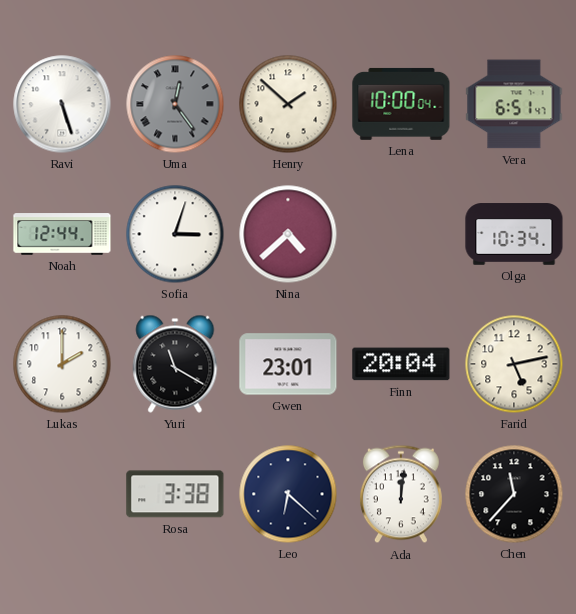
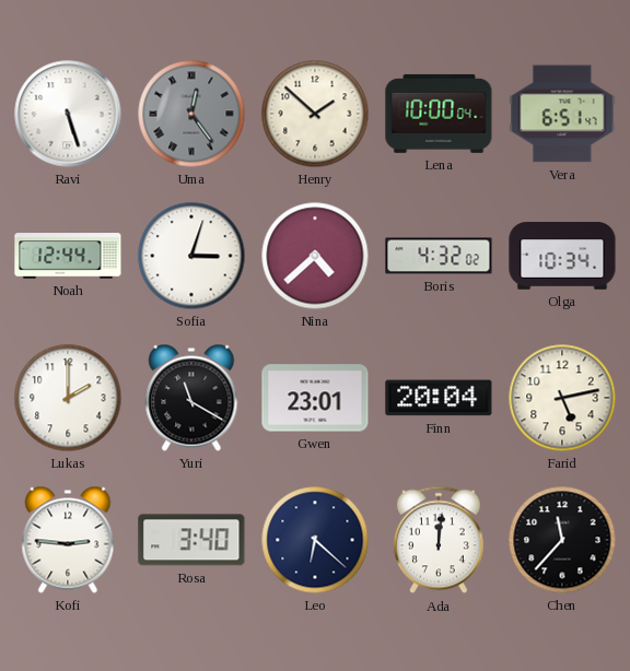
Boris: none -> 4:32
Kofi: none -> 2:46
Rosa: 3:38 -> 3:40
